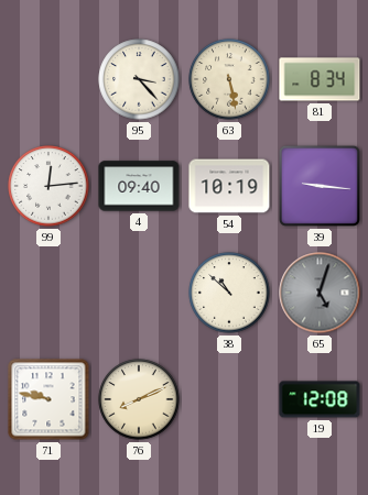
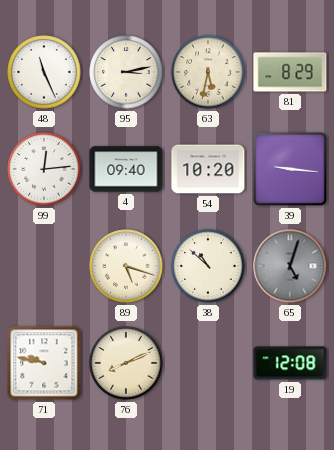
48: none -> 11:26
95: 3:23 -> 3:13
63: 5:28 -> 5:32
81: 8:34 -> 8:29
54: 10:19 -> 10:20
89: none -> 5:18
